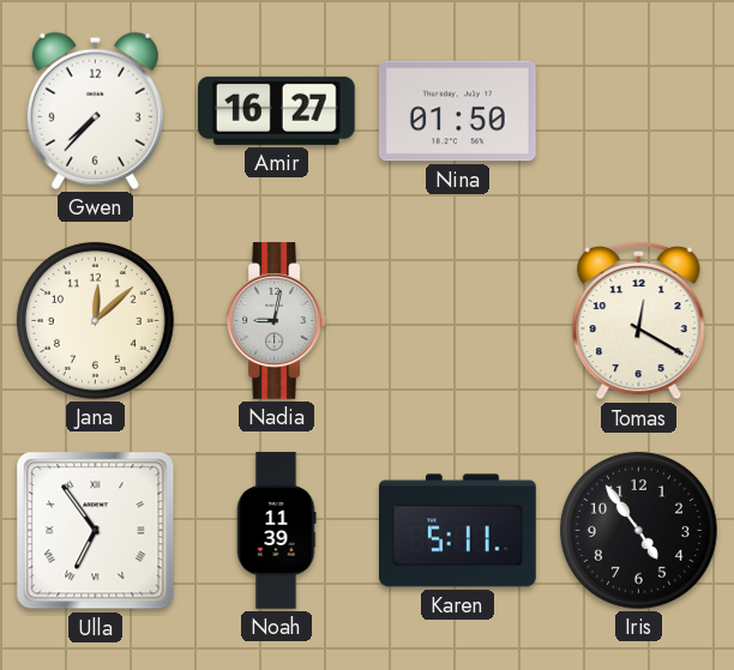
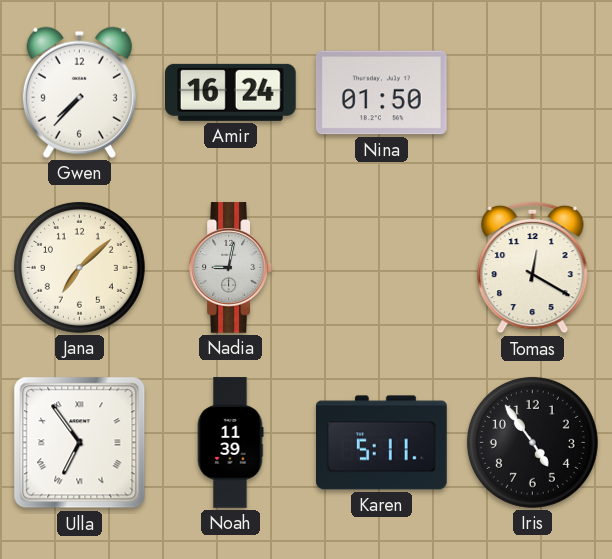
Amir: 16:27 -> 16:24
Jana: 12:08 -> 7:08
